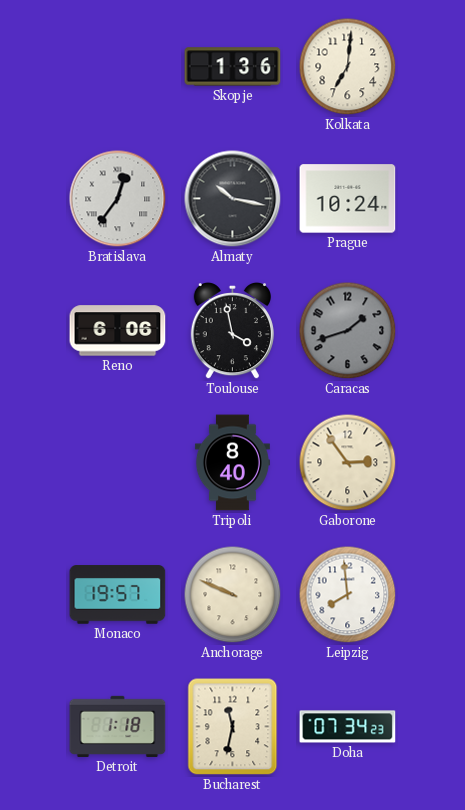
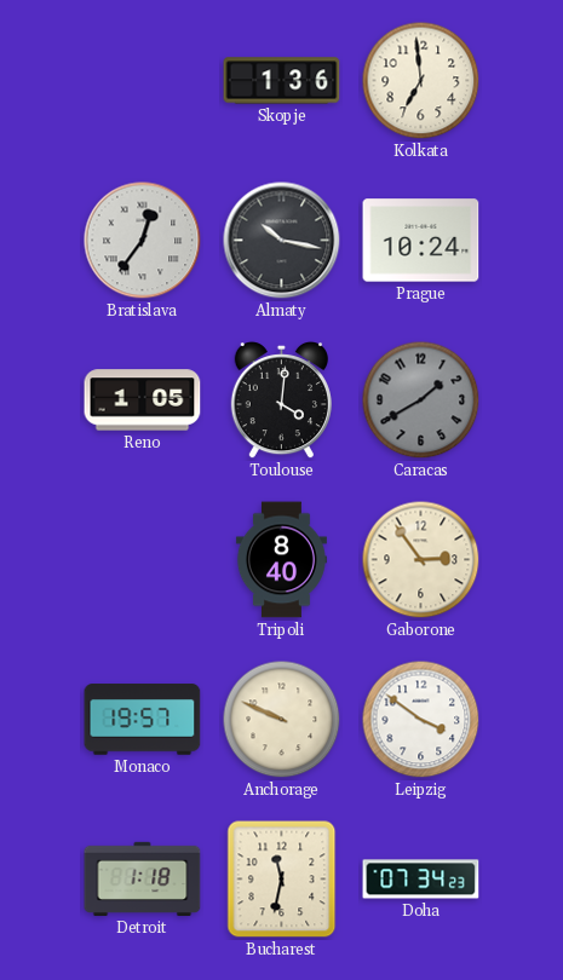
Kolkata: 7:01 -> 6:59
Reno: 6:06 -> 1:05
Toulouse: 3:58 -> 4:01
Caracas: 1:42 -> 1:40
Leipzig: 7:59 -> 3:51
